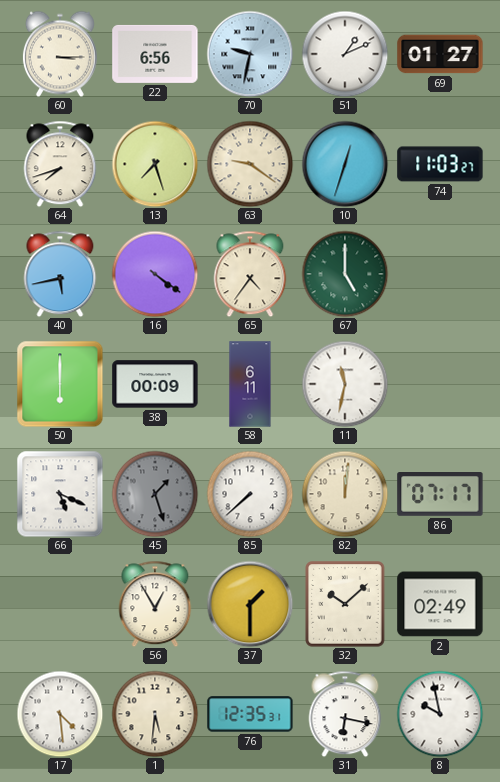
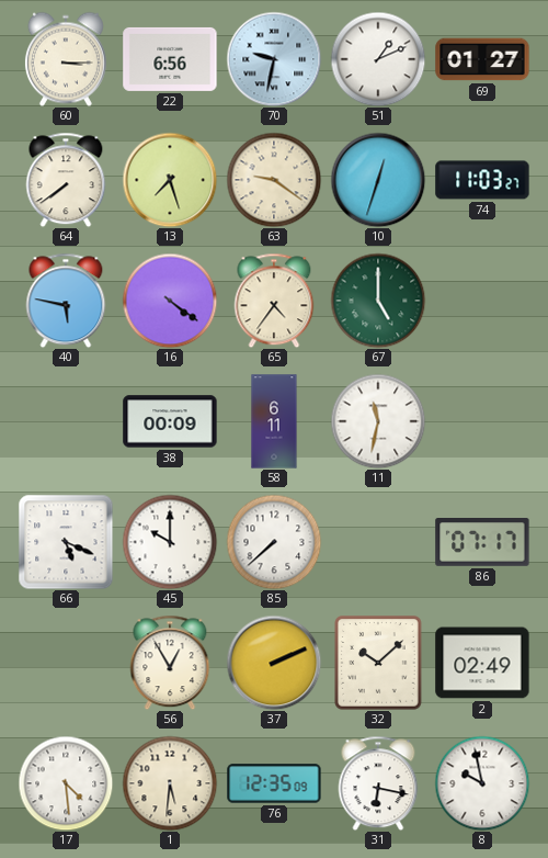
64: 7:42 -> 7:39
40: 5:43 -> 5:47
50: 6:00 -> none
45: 1:27 -> 10:00
45 dial: grey -> white
82: 12:01 -> none
37: 1:30 -> 2:11
76: 12:35:31 -> 12:35:09
